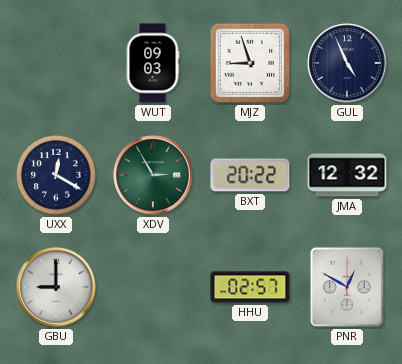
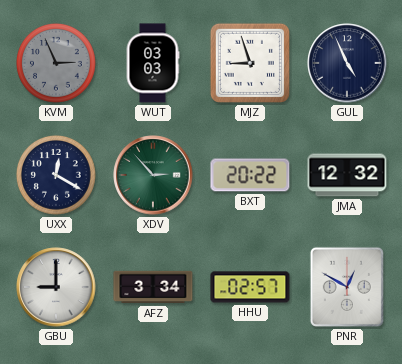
KVM: none -> 2:56
WUT: 09:03 -> 03:03
XDV: 2:55 -> 2:53
AFZ: none -> 3:34
